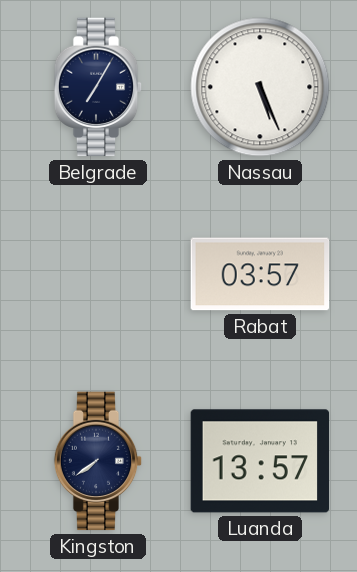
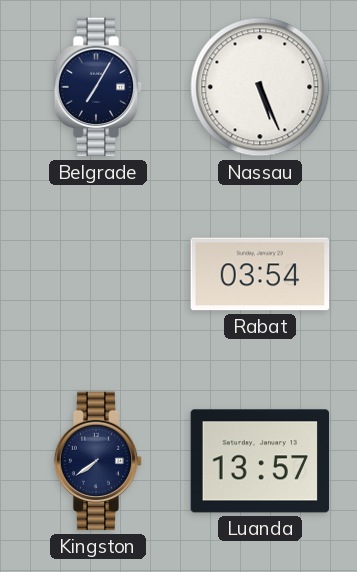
Rabat: 03:57 -> 03:54
